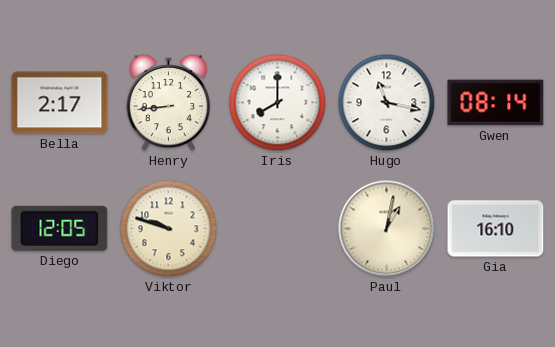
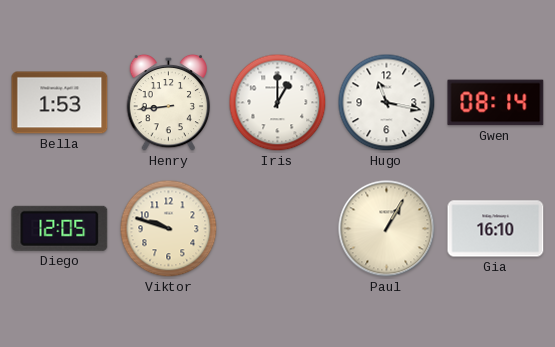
Bella: 2:17 -> 1:53
Iris: 8:00 -> 1:00
Paul: 1:02 -> 1:05
